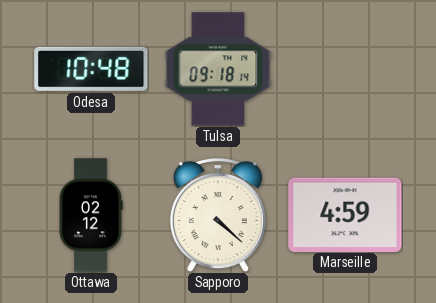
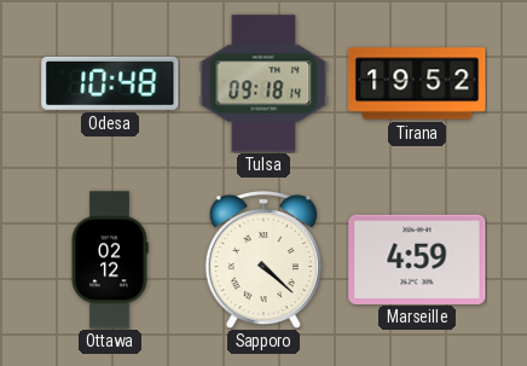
Tirana: none -> 19:52
